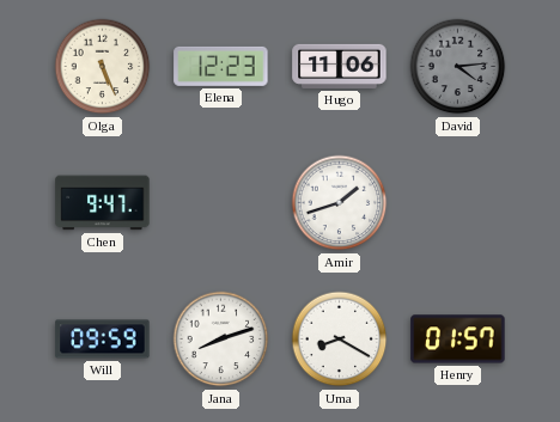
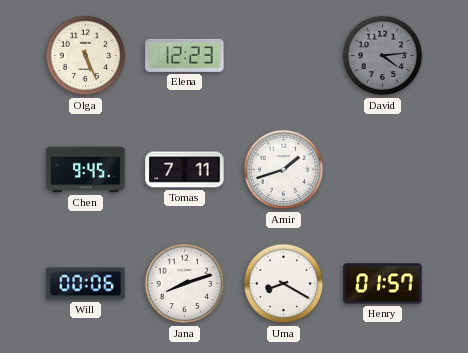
Hugo: 11:06 -> none
Chen: 9:47 -> 9:45
Tomas: none -> 7:11
Will: 09:59 -> 00:06
